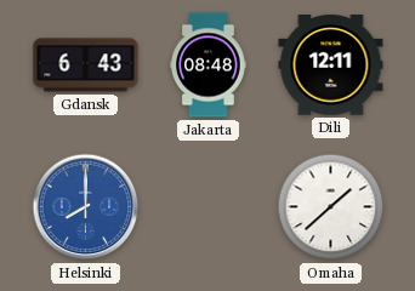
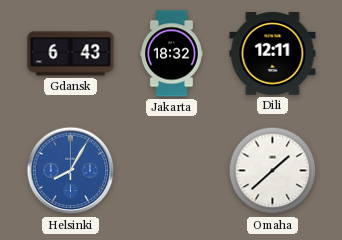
Jakarta: 08:48 -> 18:32
Helsinki: 8:00 -> 8:05
